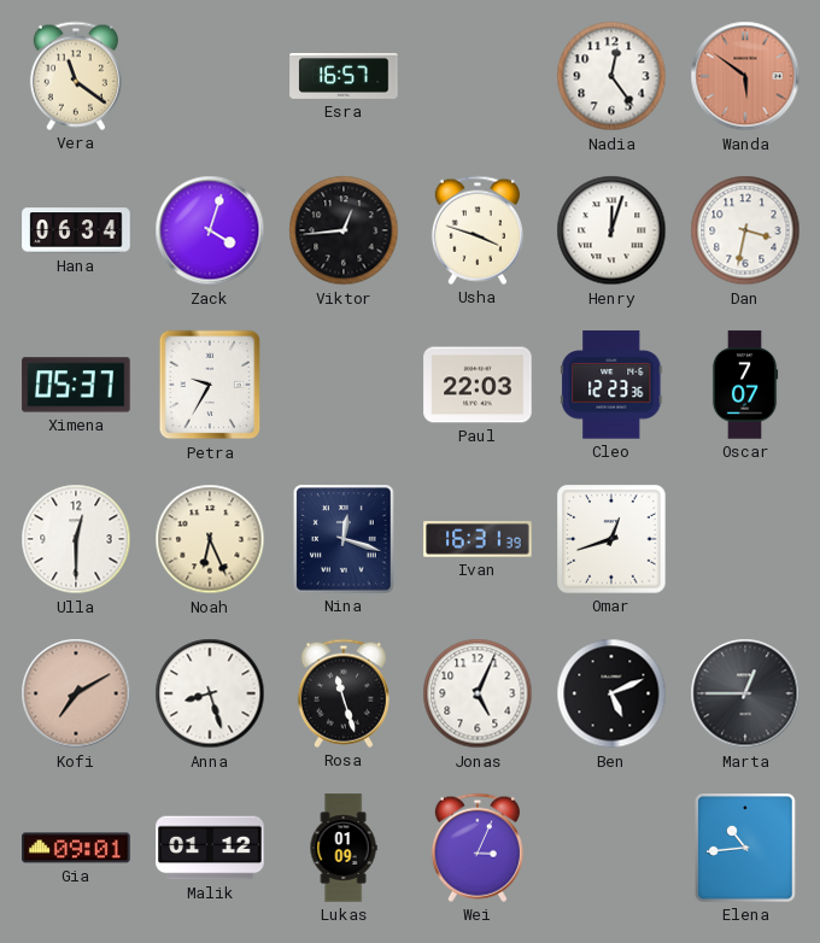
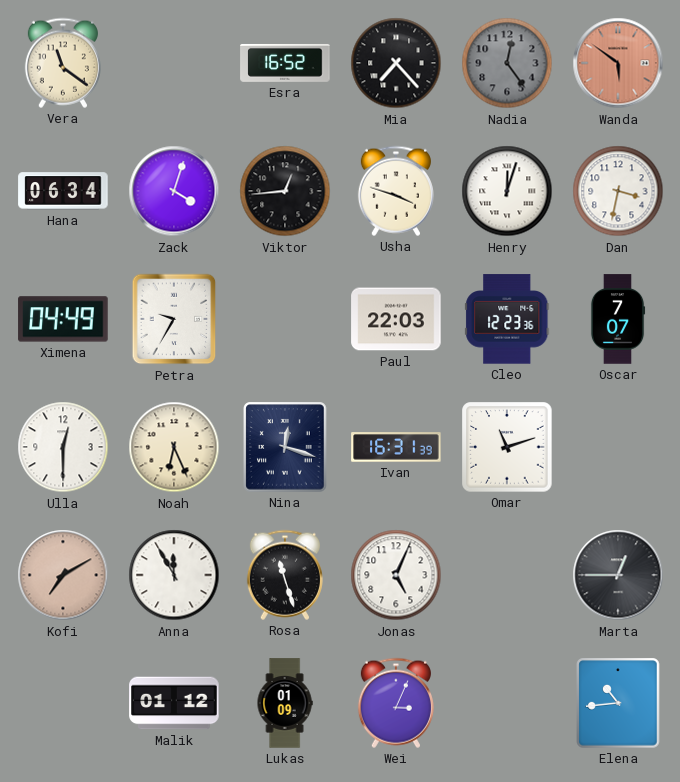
Esra: 16:57 -> 16:52
Mia: none -> 7:23
Nadia dial: white -> grey
Ximena: 05:37 -> 04:49
Omar: 12:42 -> 11:12
Anna: 8:27 -> 11:55
Ben: 5:11 -> none
Gia: 09:01 -> none
